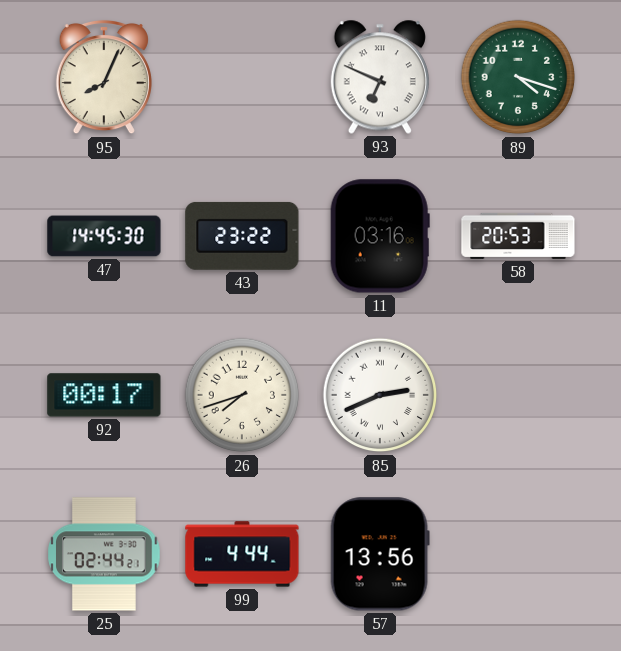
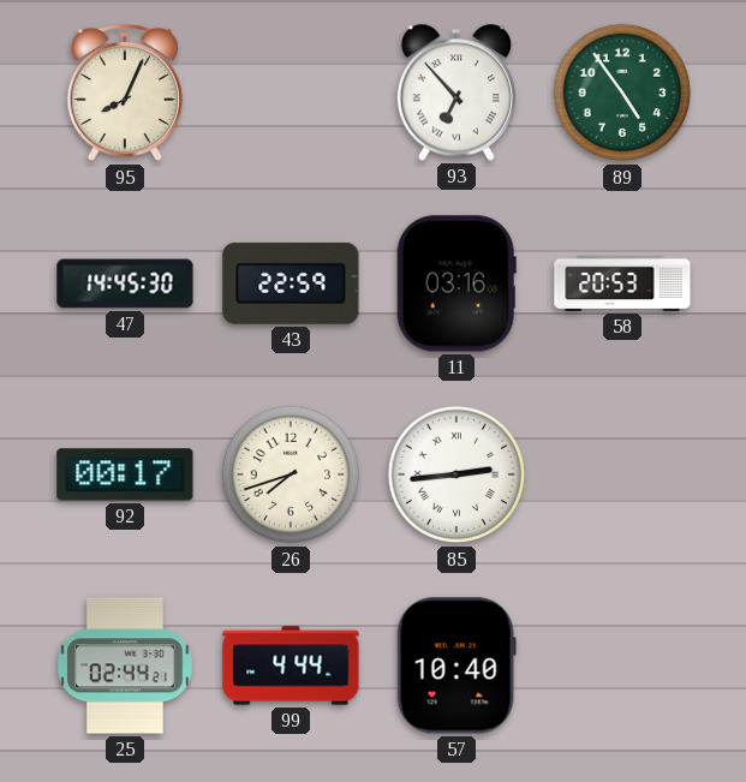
93: 6:49 -> 6:53
89: 4:18 -> 4:54
43: 23:22 -> 22:59
85: 2:41 -> 2:44
57: 13:56 -> 10:40
